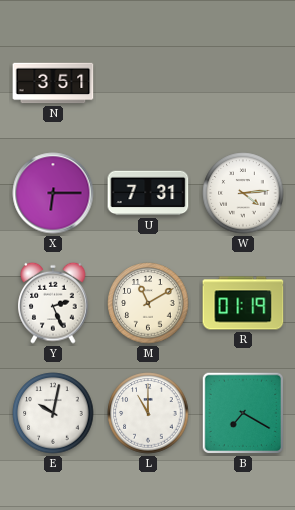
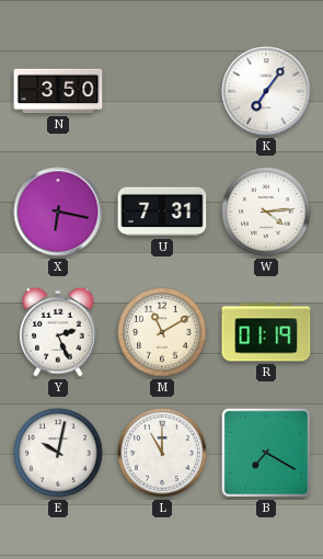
N: 3:51 -> 3:50
K: none -> 7:06
X: 6:15 -> 6:17
